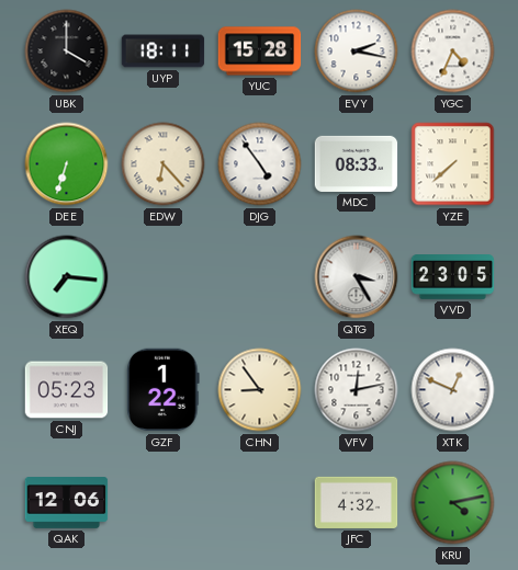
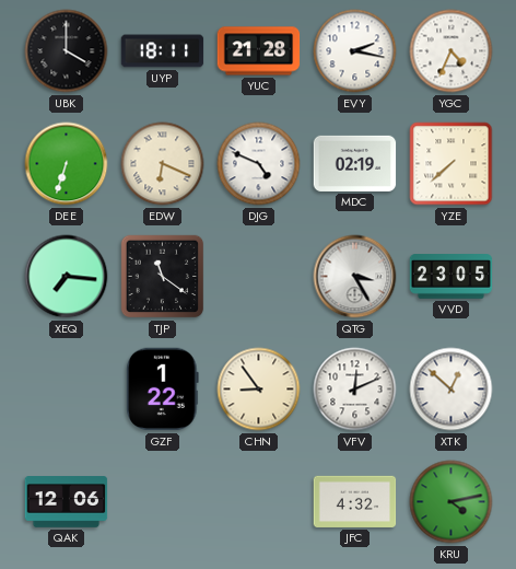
YUC: 15:28 -> 21:28
EDW: 6:23 -> 6:19
DJG: 4:54 -> 4:49
MDC: 08:33 -> 02:19
TJP: none -> 11:21
CNJ: 05:23 -> none
VFV: 12:13 -> 12:11
XTK: 12:49 -> 12:52
